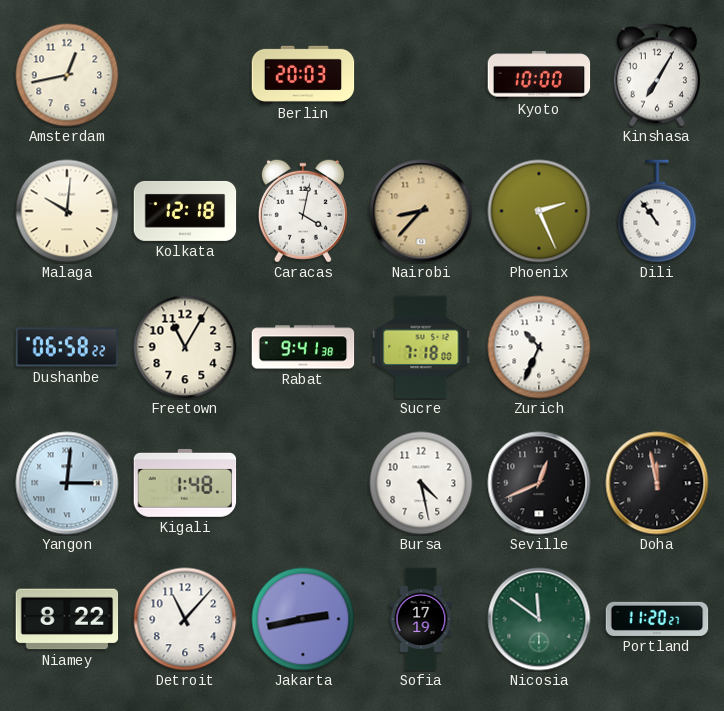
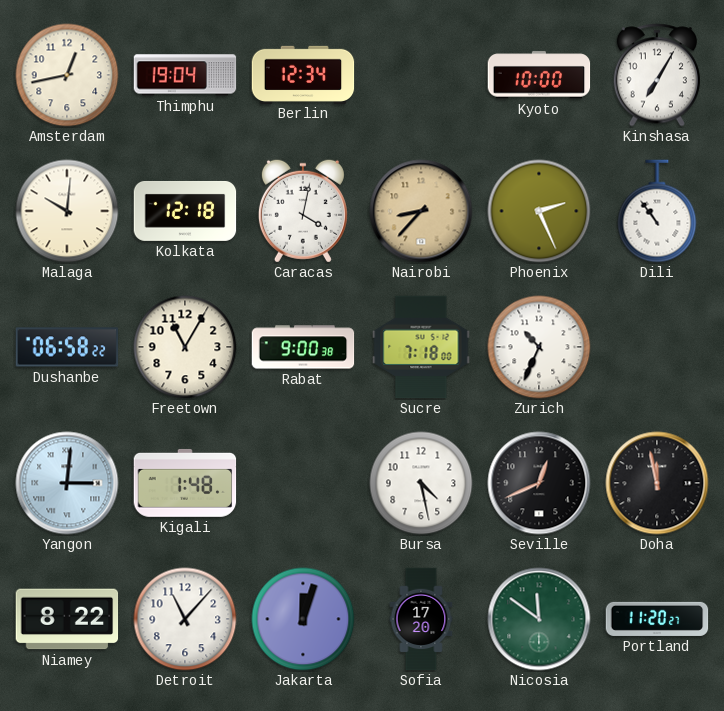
Thimphu: none -> 19:04
Berlin: 20:03 -> 12:34
Rabat: 9:41 -> 9:00
Jakarta: 2:43 -> 12:03
Sofia: 17:19 -> 17:20
